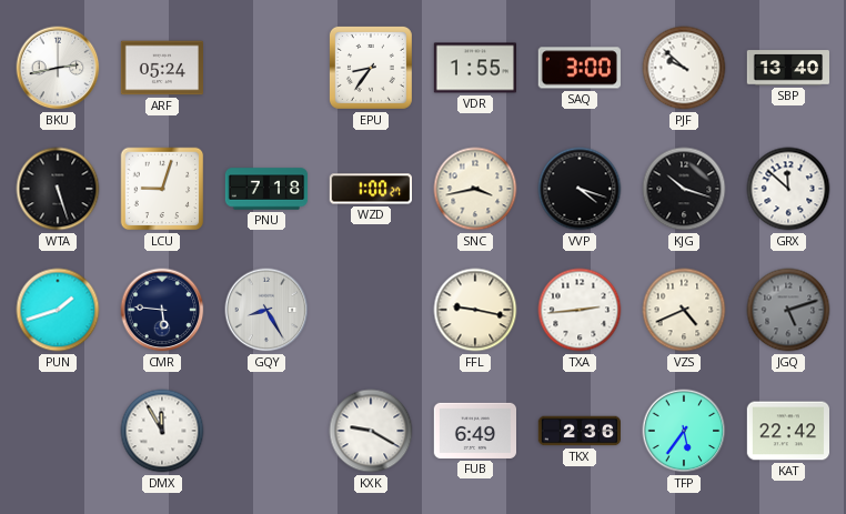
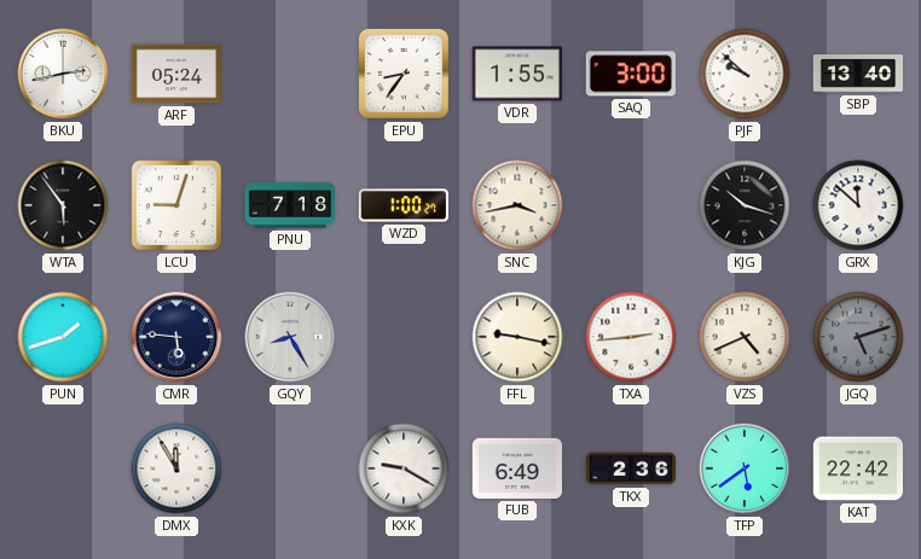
WTA: 5:27 -> 5:54
VVP: 4:18 -> none
TFP: 5:36 -> 5:39
